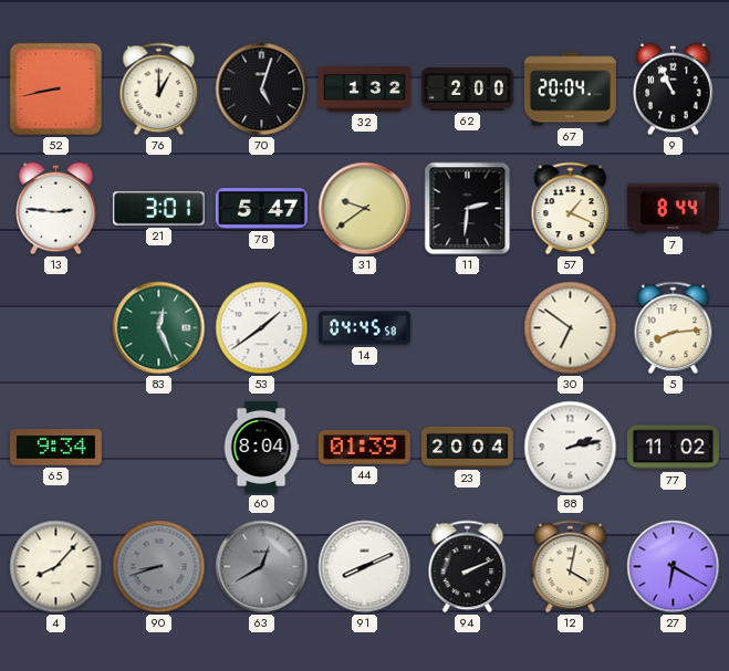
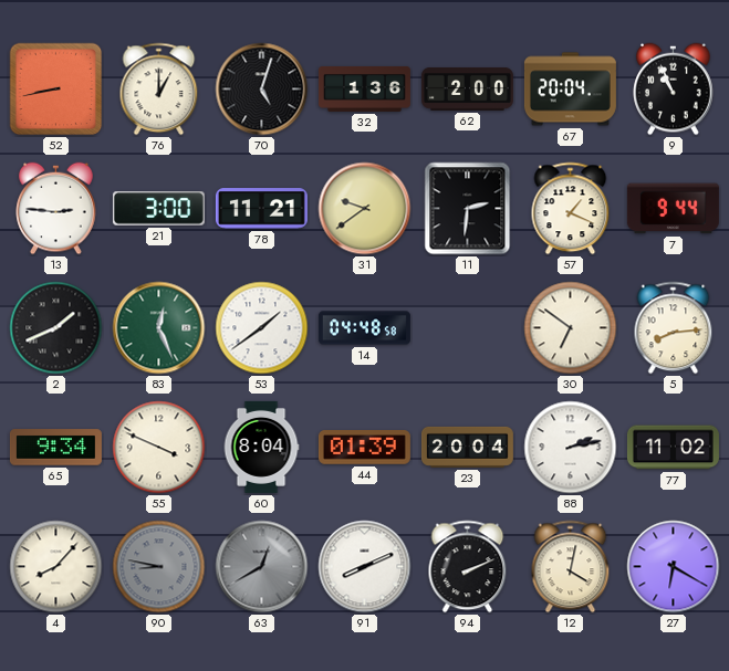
32: 1:32 -> 1:36
21: 3:01 -> 3:00
78: 5:47 -> 11:21
7: 8:44 -> 9:44
2: none -> 1:41
14: 04:45 -> 04:48
55: none -> 3:49
90: 8:42 -> 8:47
